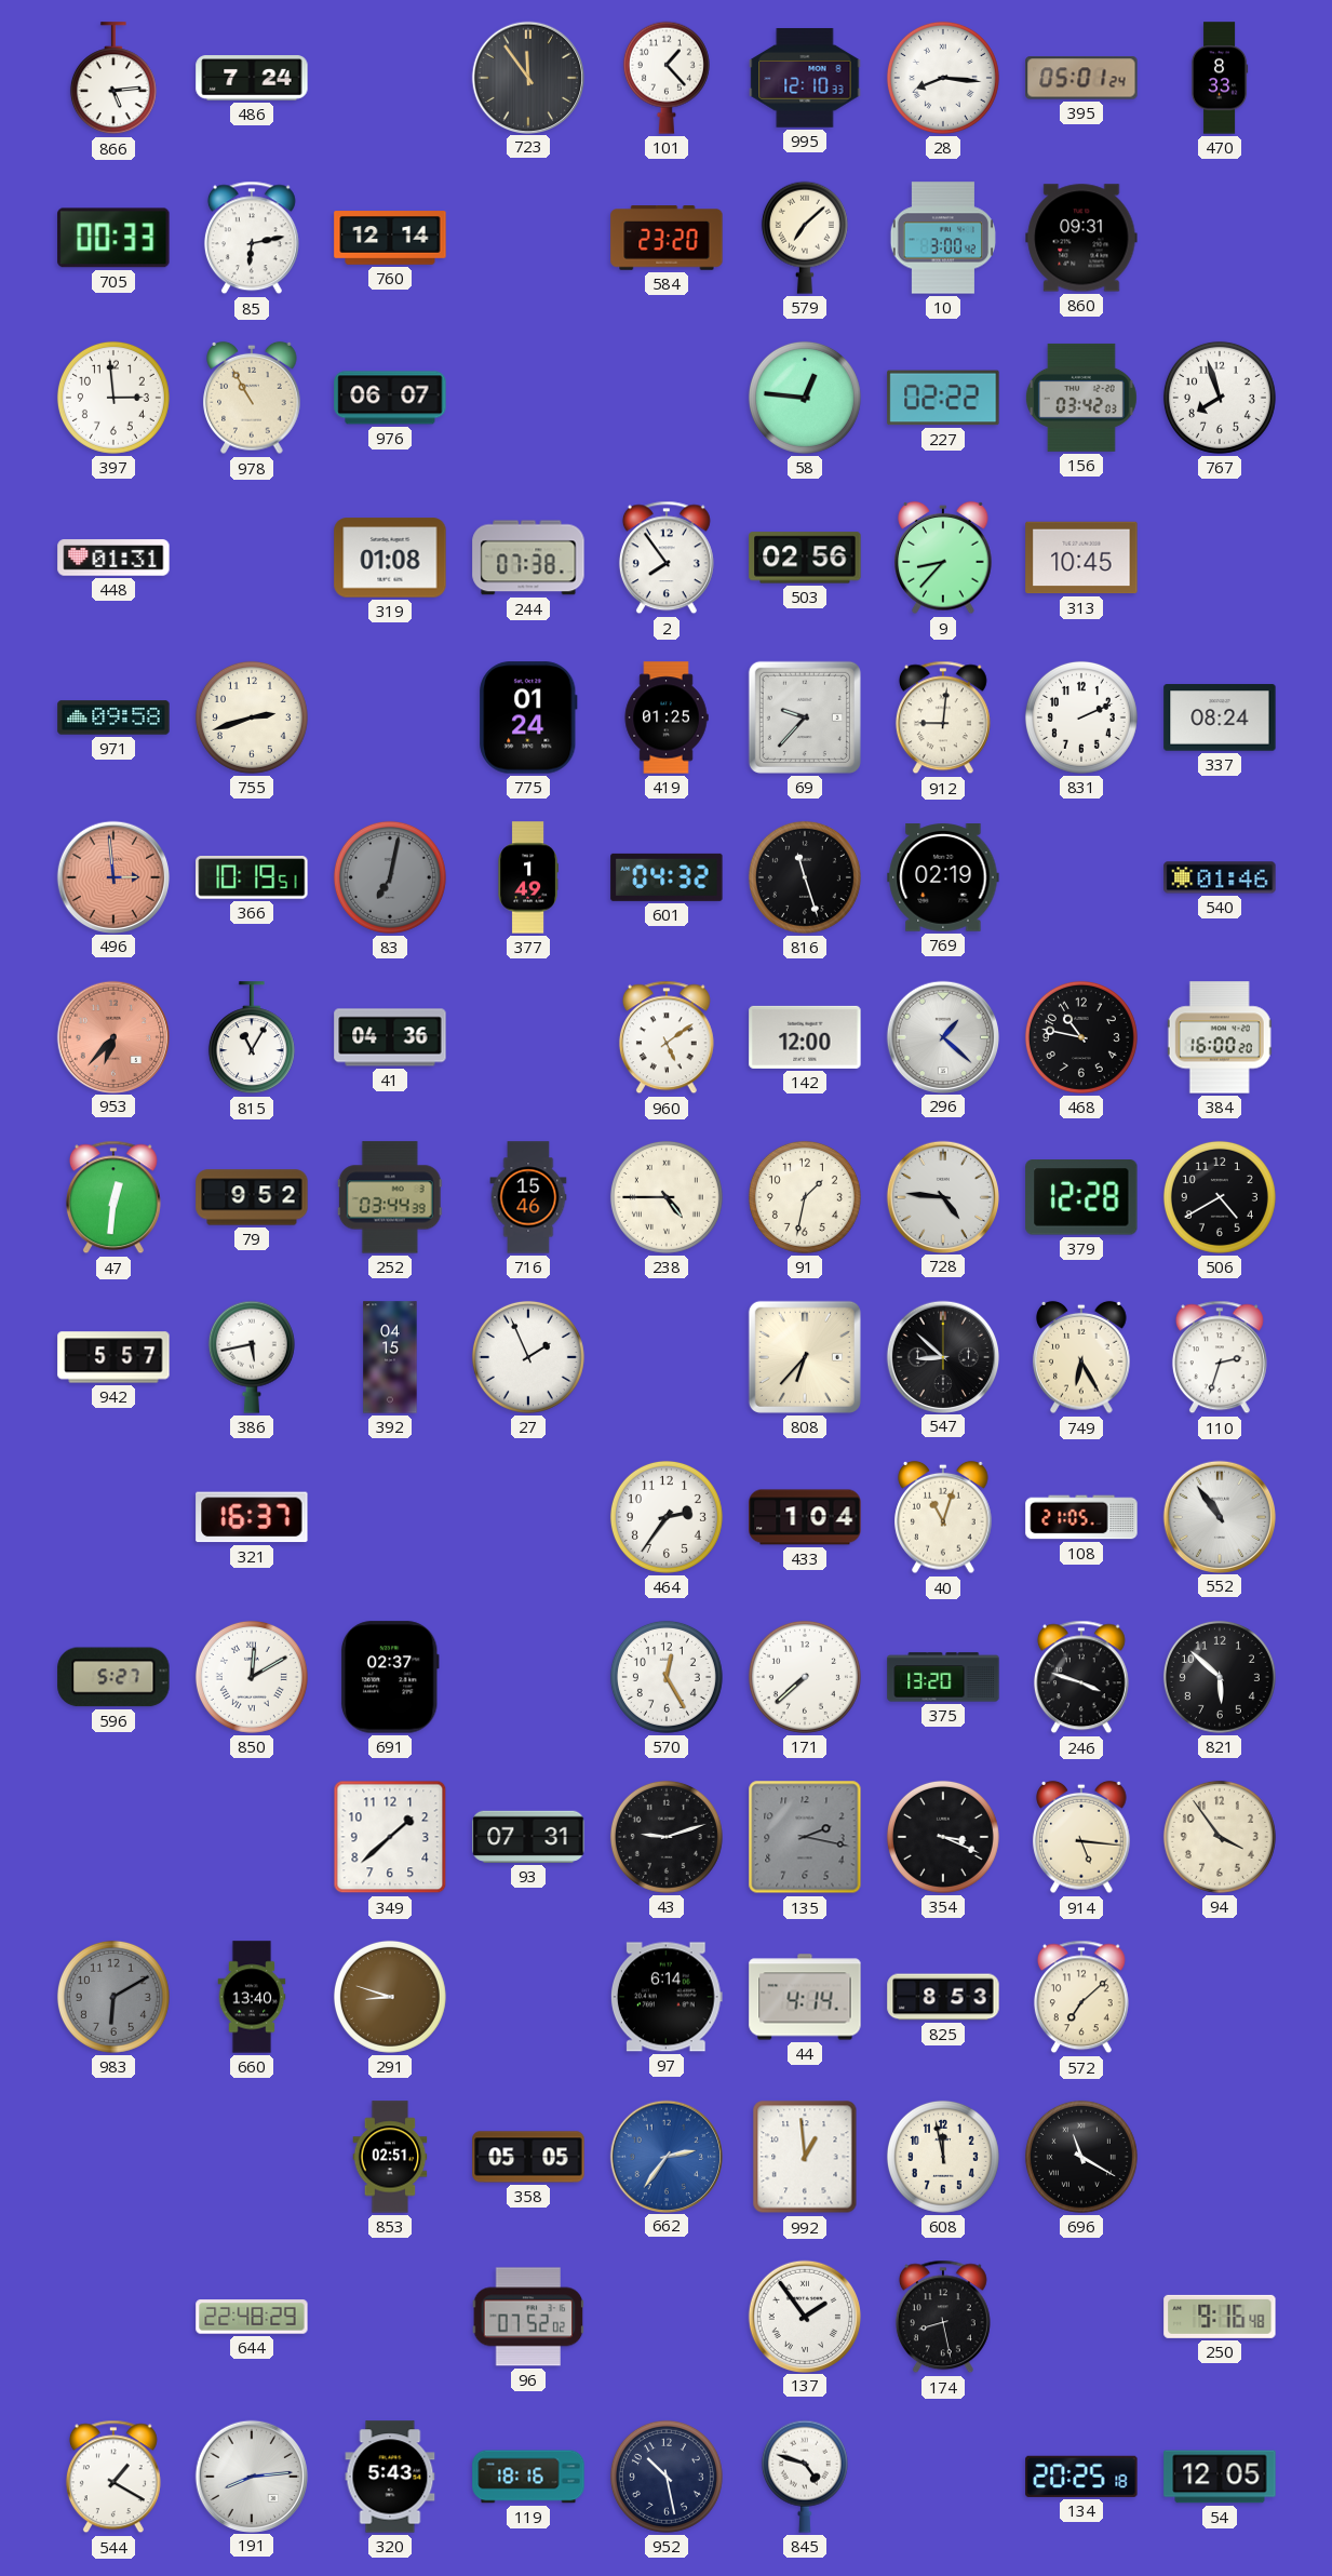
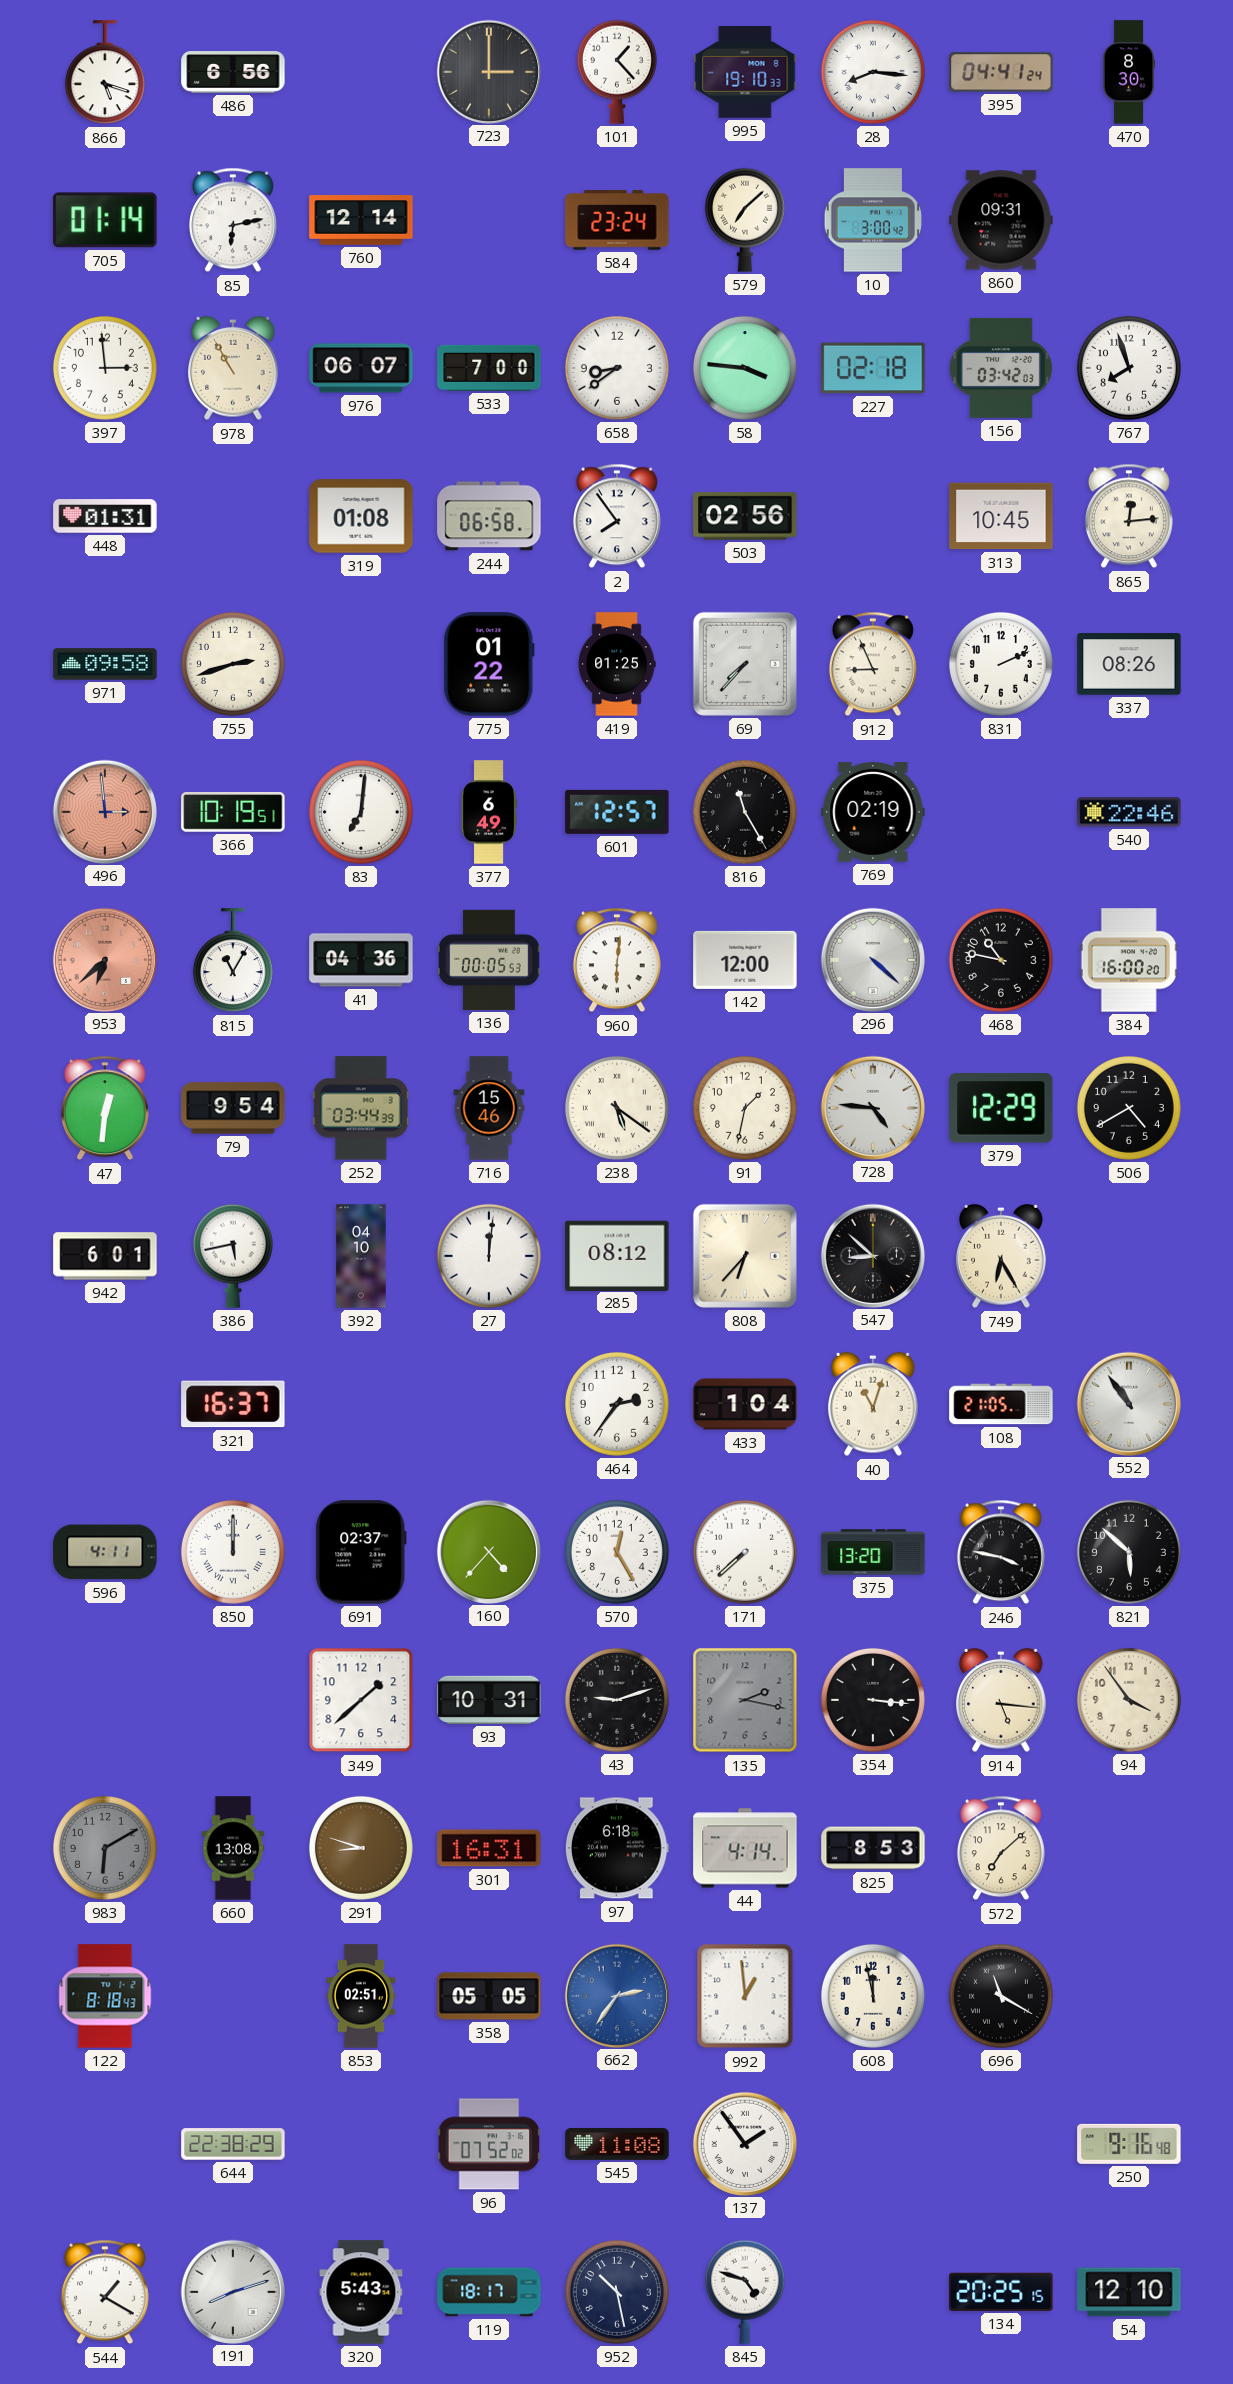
866: 5:14 -> 5:18
486: 7:24 -> 6:56
723: 11:54 -> 3:00
995: 12:10 -> 19:10
395: 05:01 -> 04:41
470: 8:33 -> 8:30
705: 00:33 -> 01:14
584: 23:20 -> 23:24
533: none -> 7:00
658: none -> 8:39
58: 12:46 -> 3:46
227: 02:22 -> 02:18
244: 07:38 -> 06:58
9: 8:37 -> none
865: none -> 12:14
775: 01:24 -> 01:22
69: 9:37 -> 7:37
912: 9:01 -> 8:56
337: 08:24 -> 08:26
83: 7:02 -> 7:01
83 dial: grey -> white
377: 1:49 -> 6:49
601: 04:32 -> 12:57
816: 11:27 -> 11:25
540: 01:46 -> 22:46
953: 6:37 -> 6:38
136: none -> 00:05
960: 5:09 -> 6:01
296: 1:22 -> 4:22
79: 9:52 -> 9:54
238: 4:45 -> 5:21
379: 12:28 -> 12:29
942: 5:57 -> 6:01
392: 04:15 -> 04:10
27: 1:56 -> 12:01
285: none -> 08:12
110: 2:33 -> none
596: 5:27 -> 4:11
850: 12:10 -> 12:00
160: none -> 4:37
246: 3:48 -> 3:47
93: 07:31 -> 10:31
354: 3:19 -> 3:16
660: 13:40 -> 13:08
301: none -> 16:31
97: 6:14 -> 6:18
122: none -> 8:18
644: 22:48 -> 22:38
545: none -> 11:08
174: 8:28 -> none
191: 8:14 -> 8:12
119: 18:16 -> 18:17
134: 20:25:18 -> 20:25:15
54: 12:05 -> 12:10
